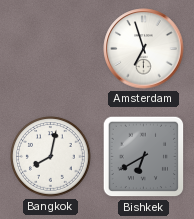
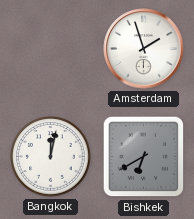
Amsterdam: 6:57 -> 1:57
Bangkok: 8:02 -> 12:02
